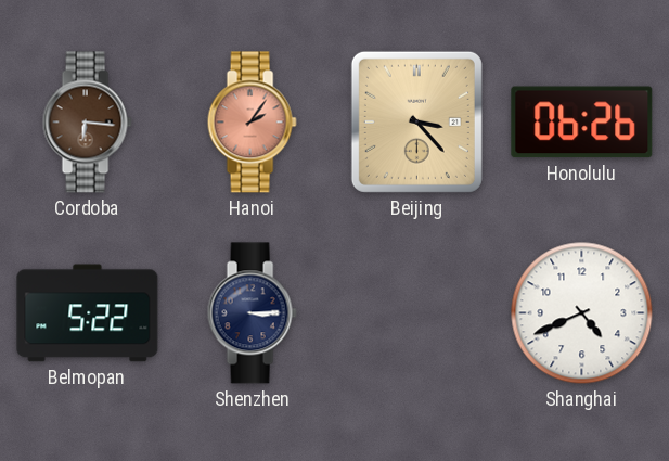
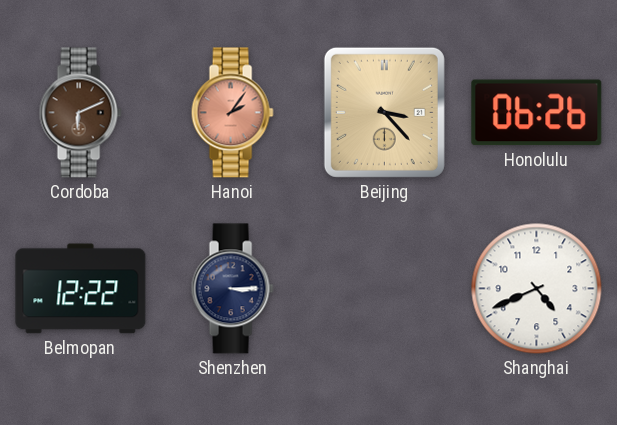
Cordoba: 6:16 -> 6:11
Belmopan: 5:22 -> 12:22
